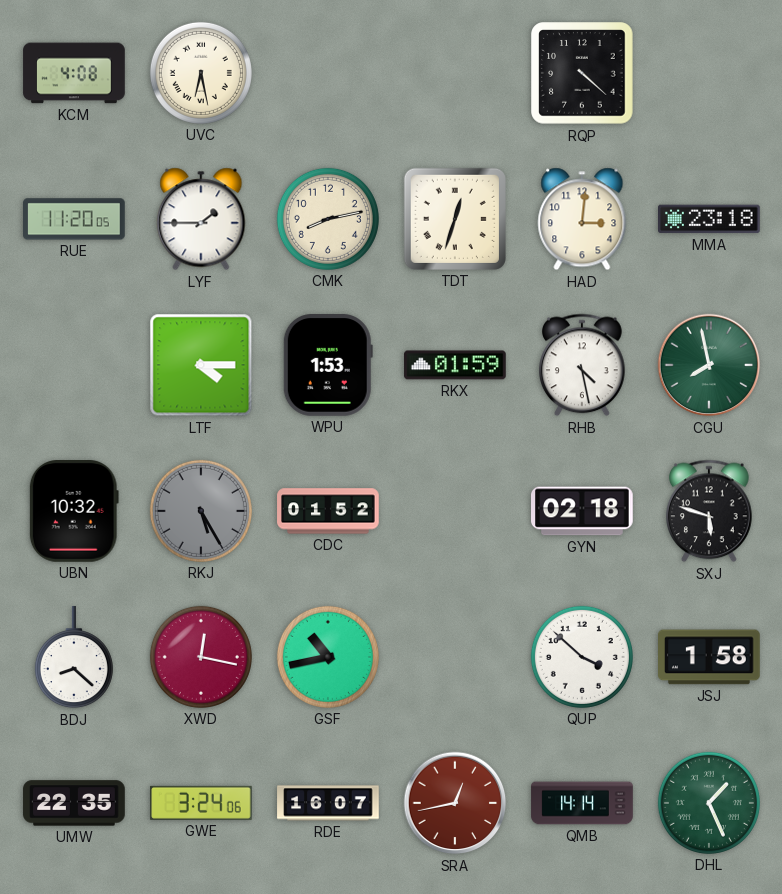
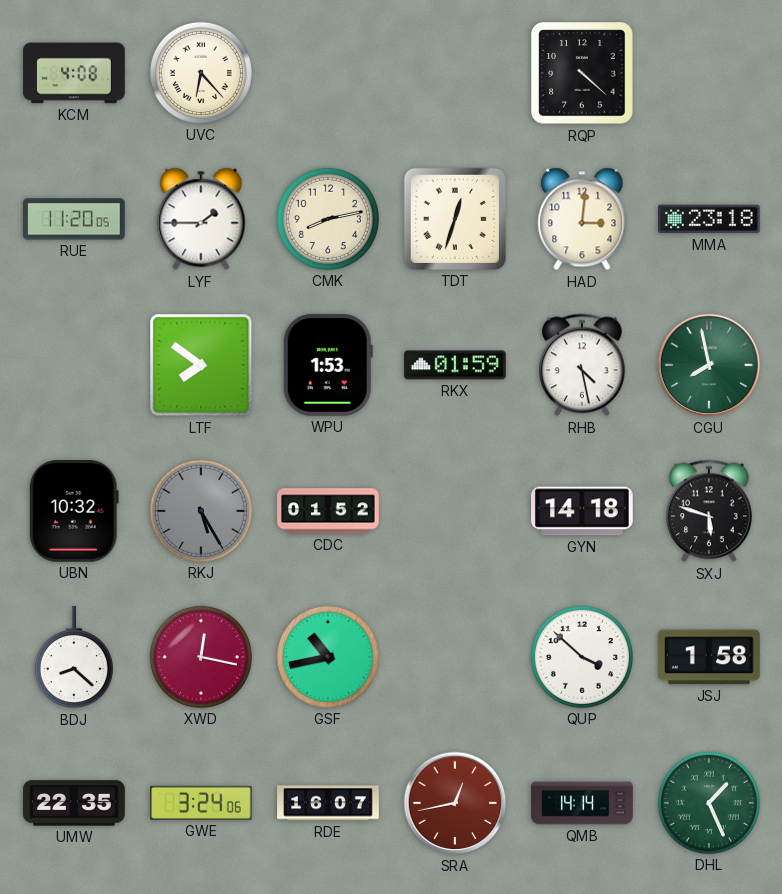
UVC: 6:28 -> 6:23
LTF: 4:15 -> 7:51
GYN: 02:18 -> 14:18
